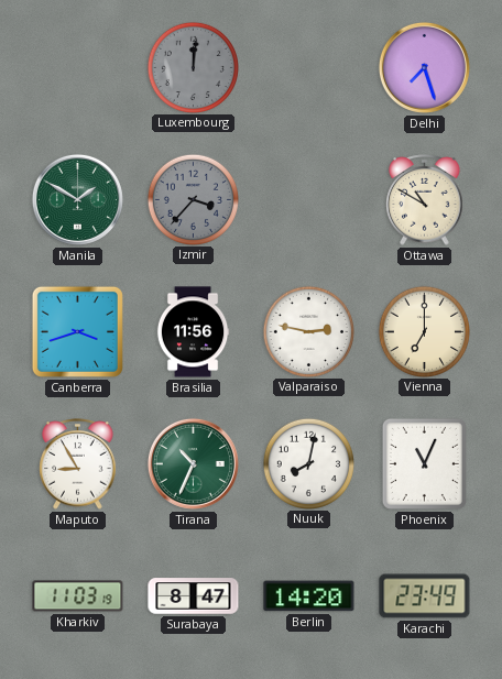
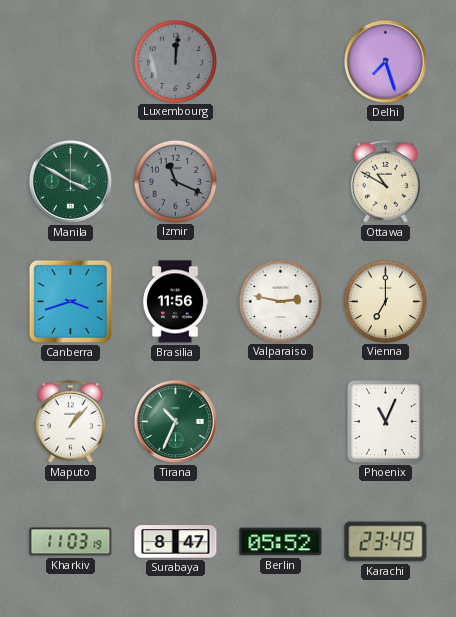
Manila: 1:50 -> 3:50
Izmir: 3:37 -> 11:19
Maputo: 8:55 -> 1:07
Nuuk: 8:02 -> none
Berlin: 14:20 -> 05:52
